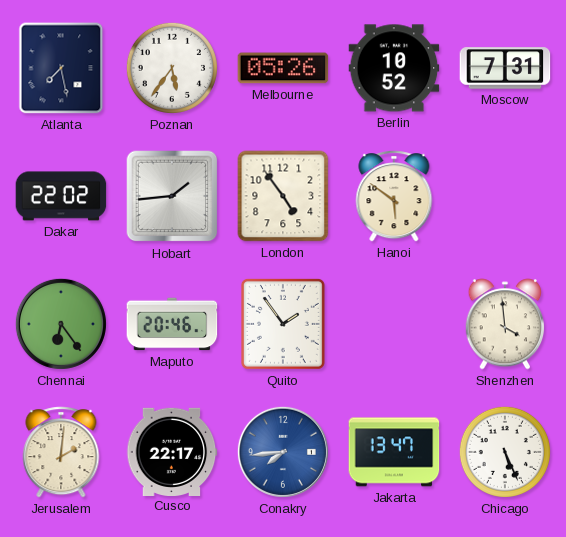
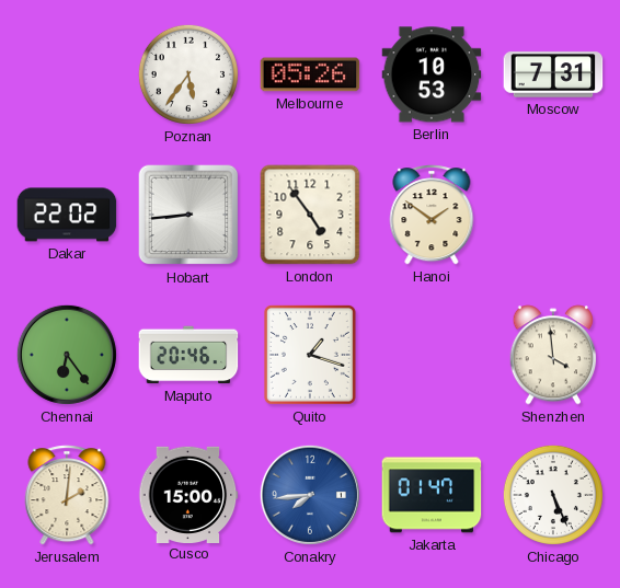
Atlanta: 7:28 -> none
Berlin: 10:52 -> 10:53
Hobart: 1:44 -> 8:44
Hanoi: 5:51 -> 1:51
Quito: 1:54 -> 1:18
Cusco: 22:17 -> 15:00
Jakarta: 13:47 -> 01:47
